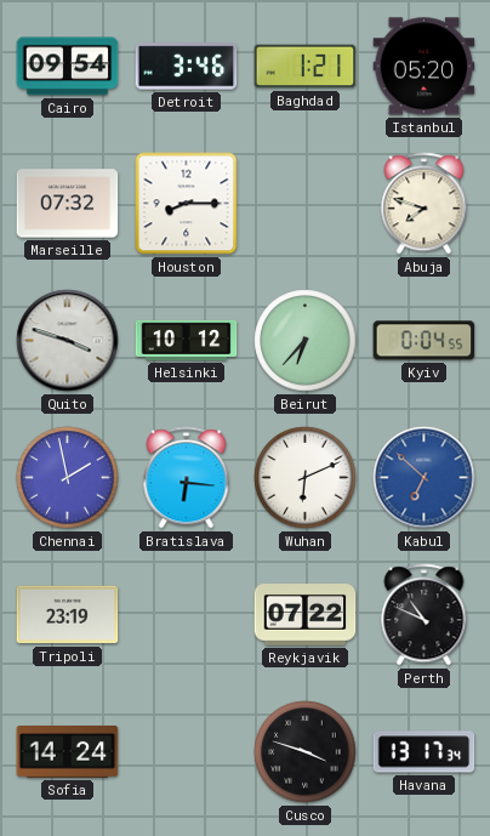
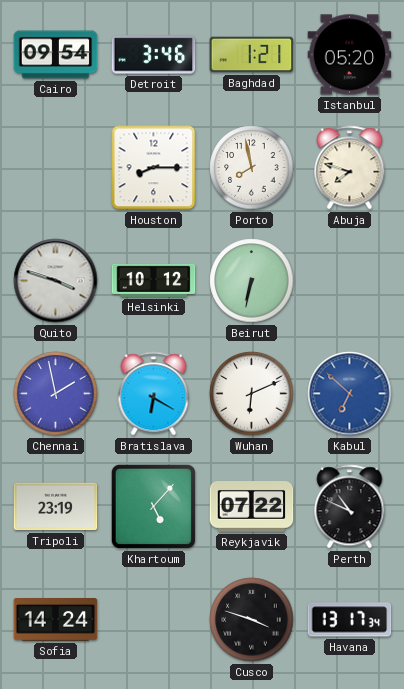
Marseille: 07:32 -> none
Porto: none -> 7:58
Beirut: 6:37 -> 6:32
Kyiv: 0:04 -> none
Bratislava: 6:16 -> 6:20
Khartoum: none -> 5:07
